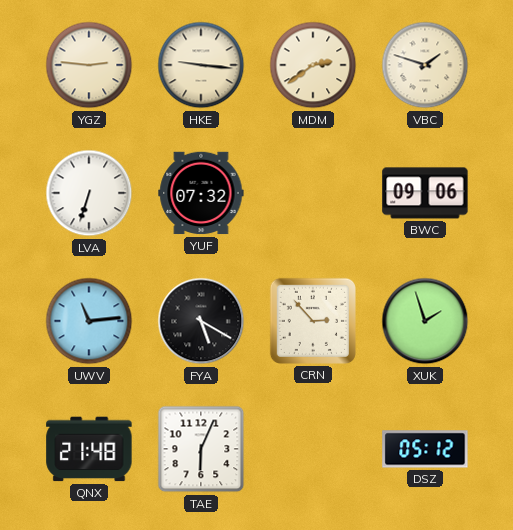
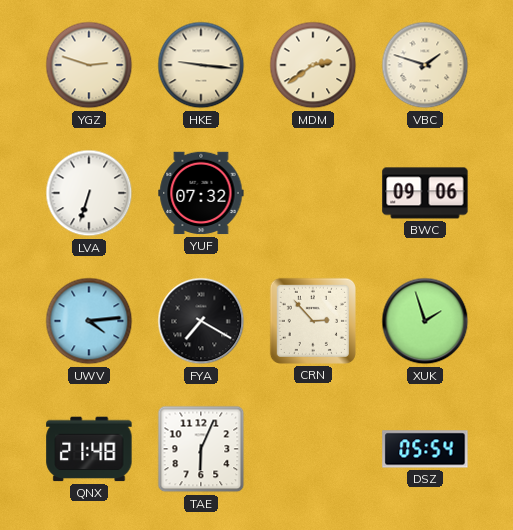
YGZ: 2:46 -> 2:48
UWV: 11:14 -> 4:14
FYA: 5:20 -> 7:20
DSZ: 05:12 -> 05:54
